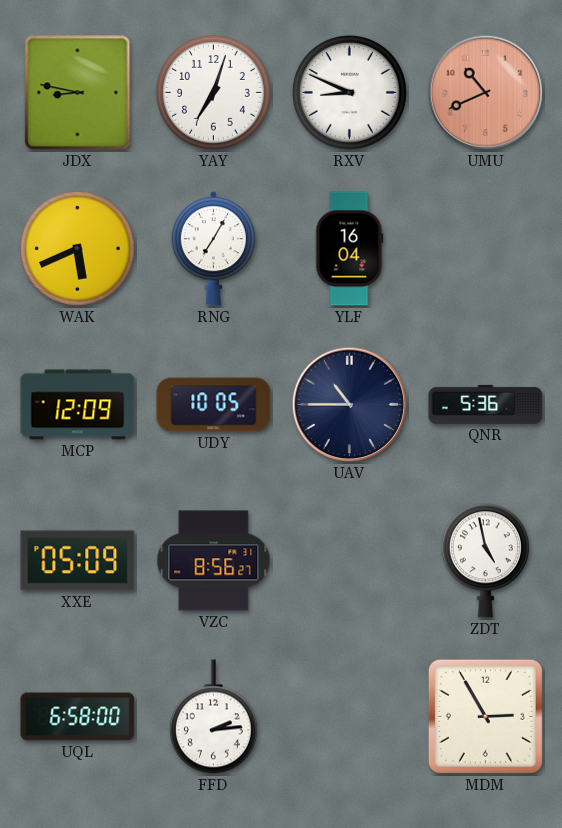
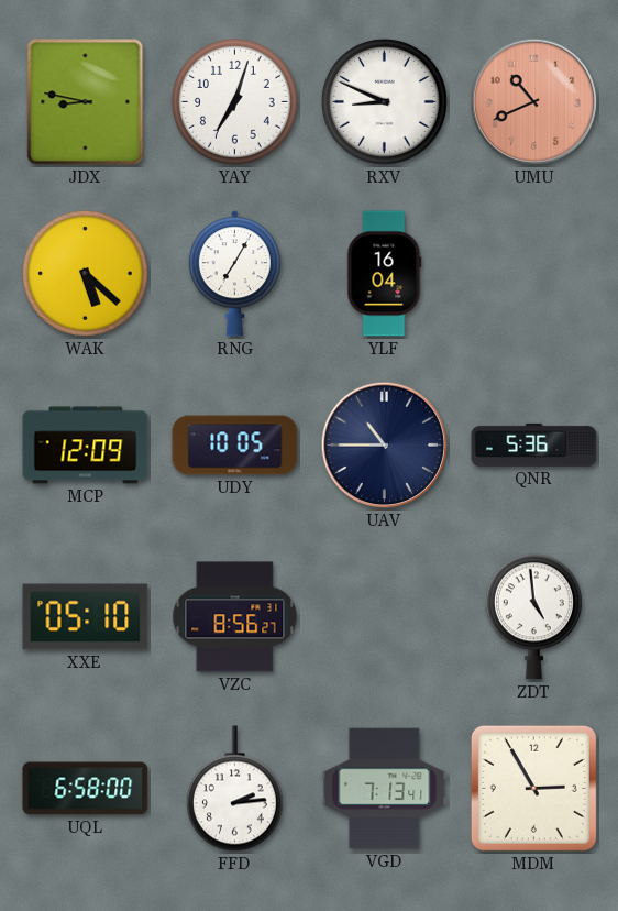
WAK: 5:41 -> 5:22
XXE: 05:09 -> 05:10
ZDT: 4:58 -> 4:59
VGD: none -> 7:13
